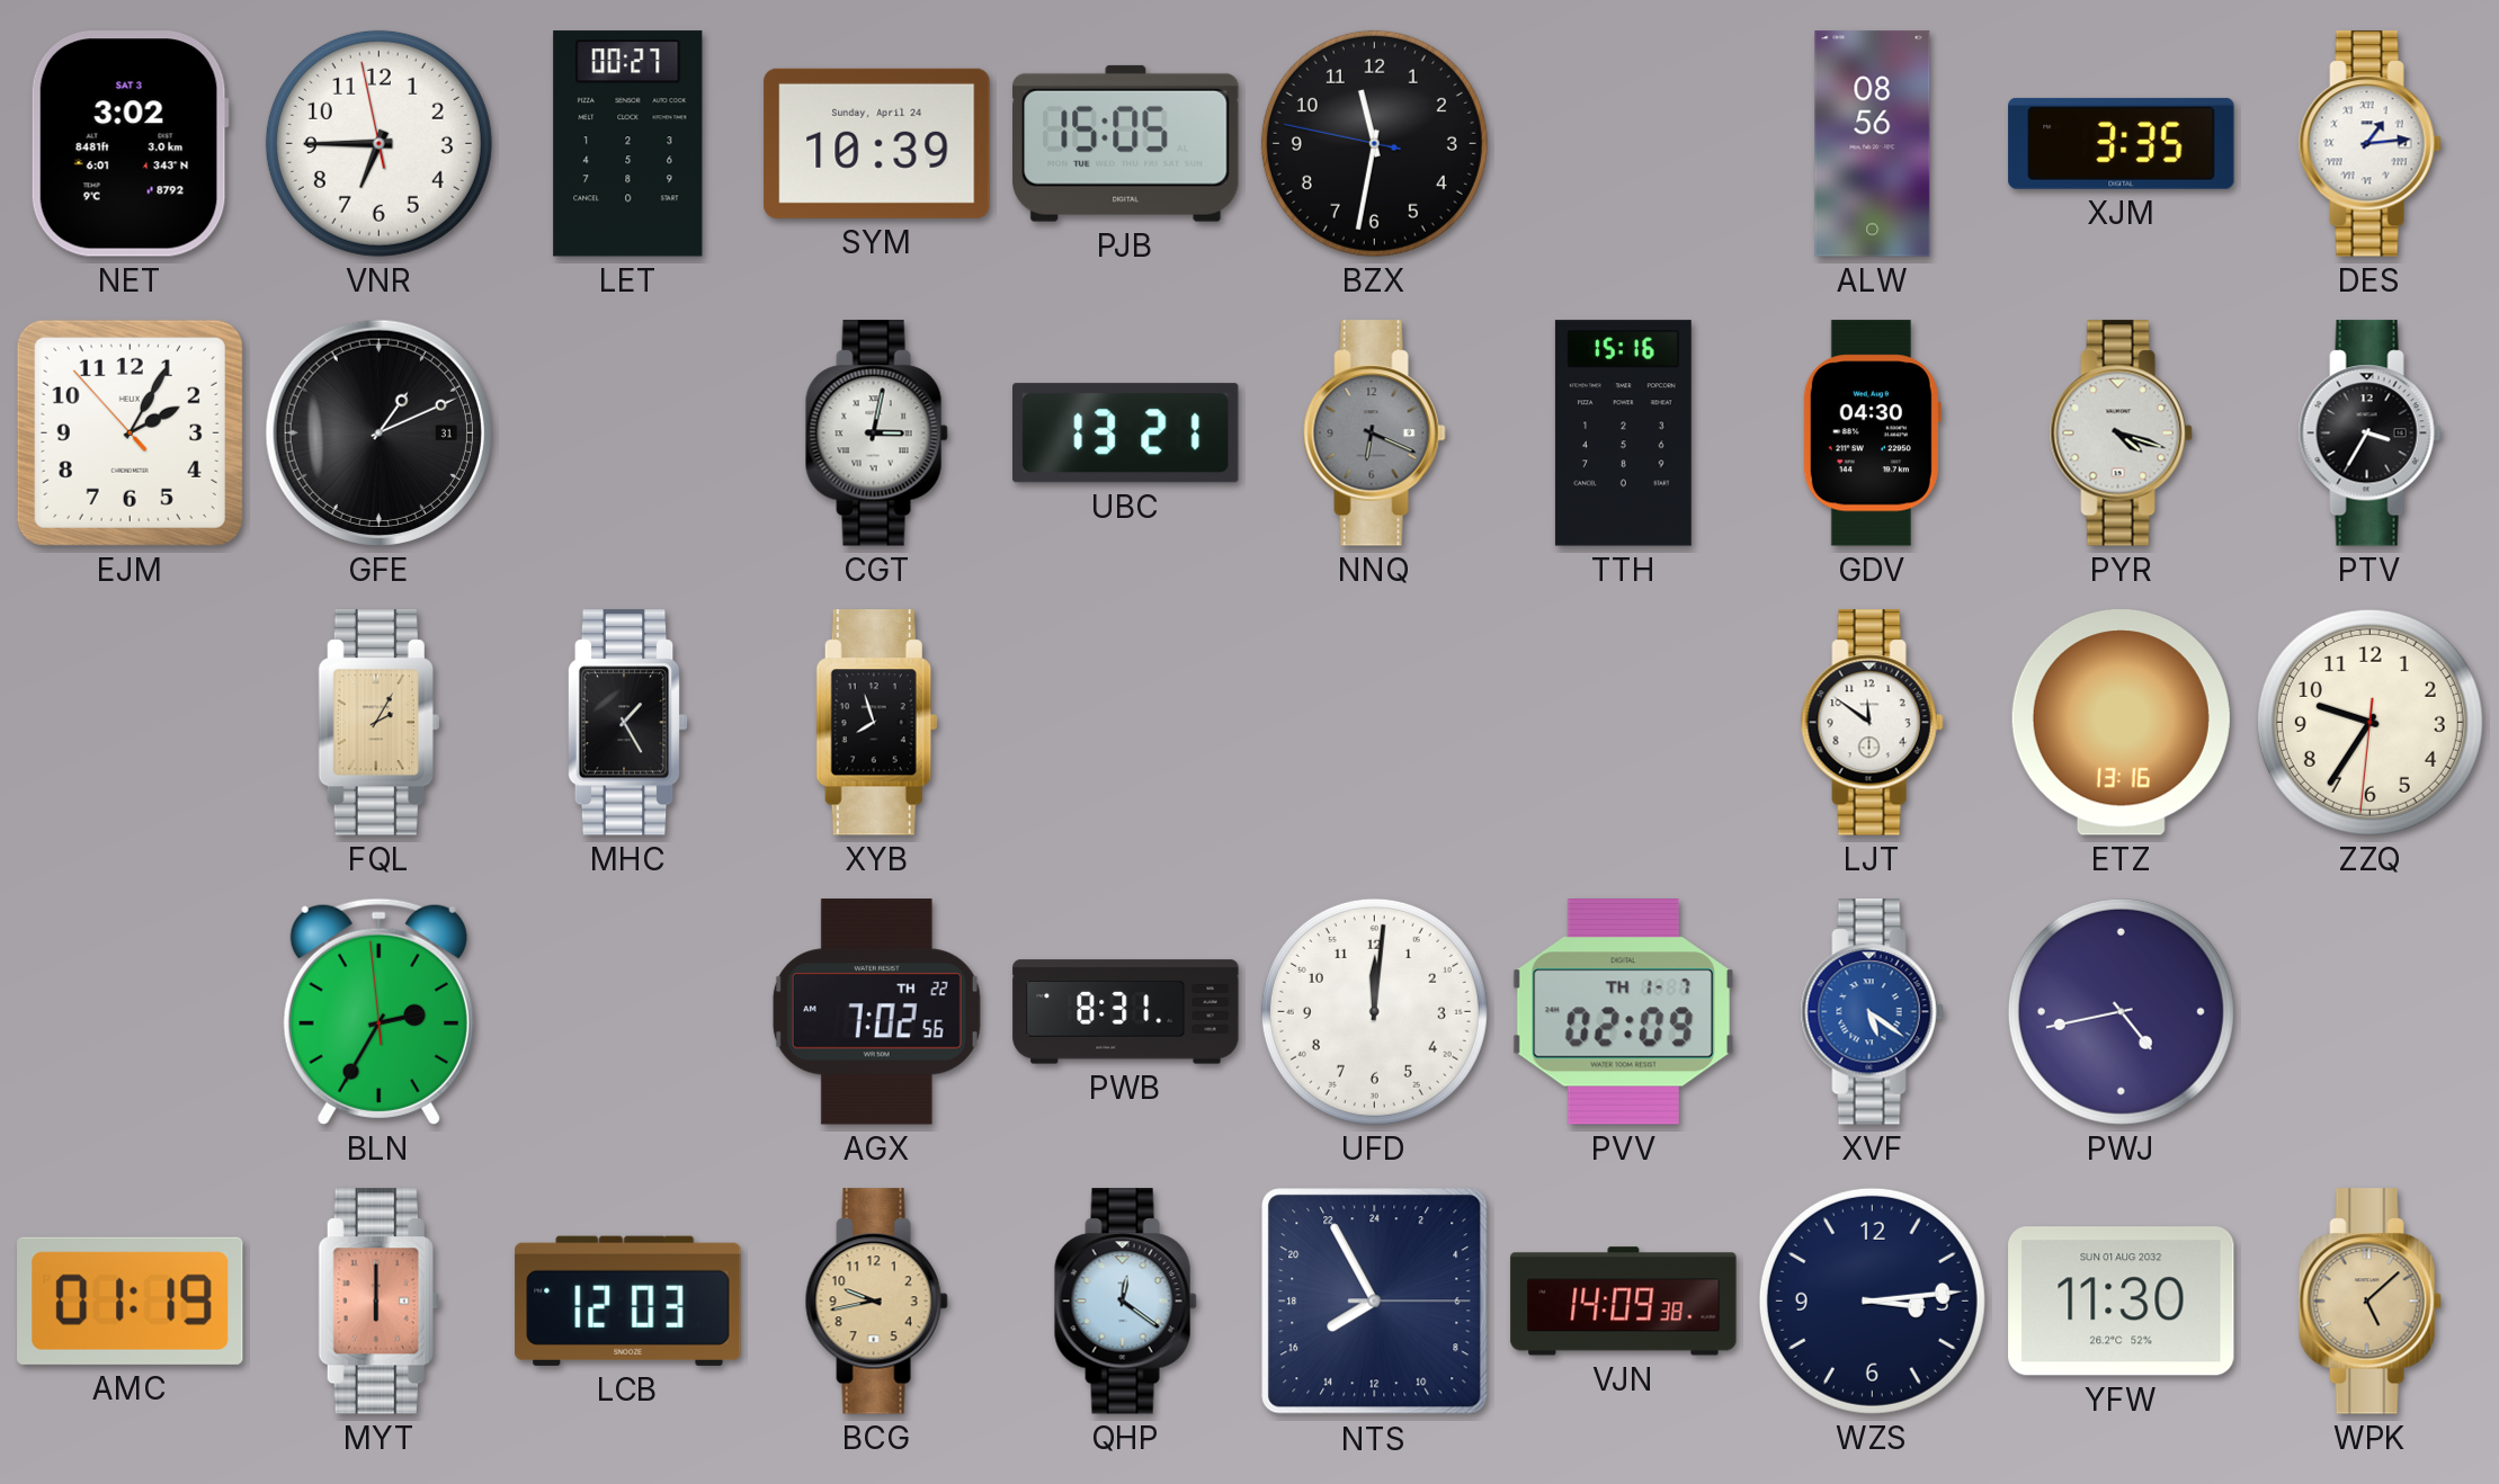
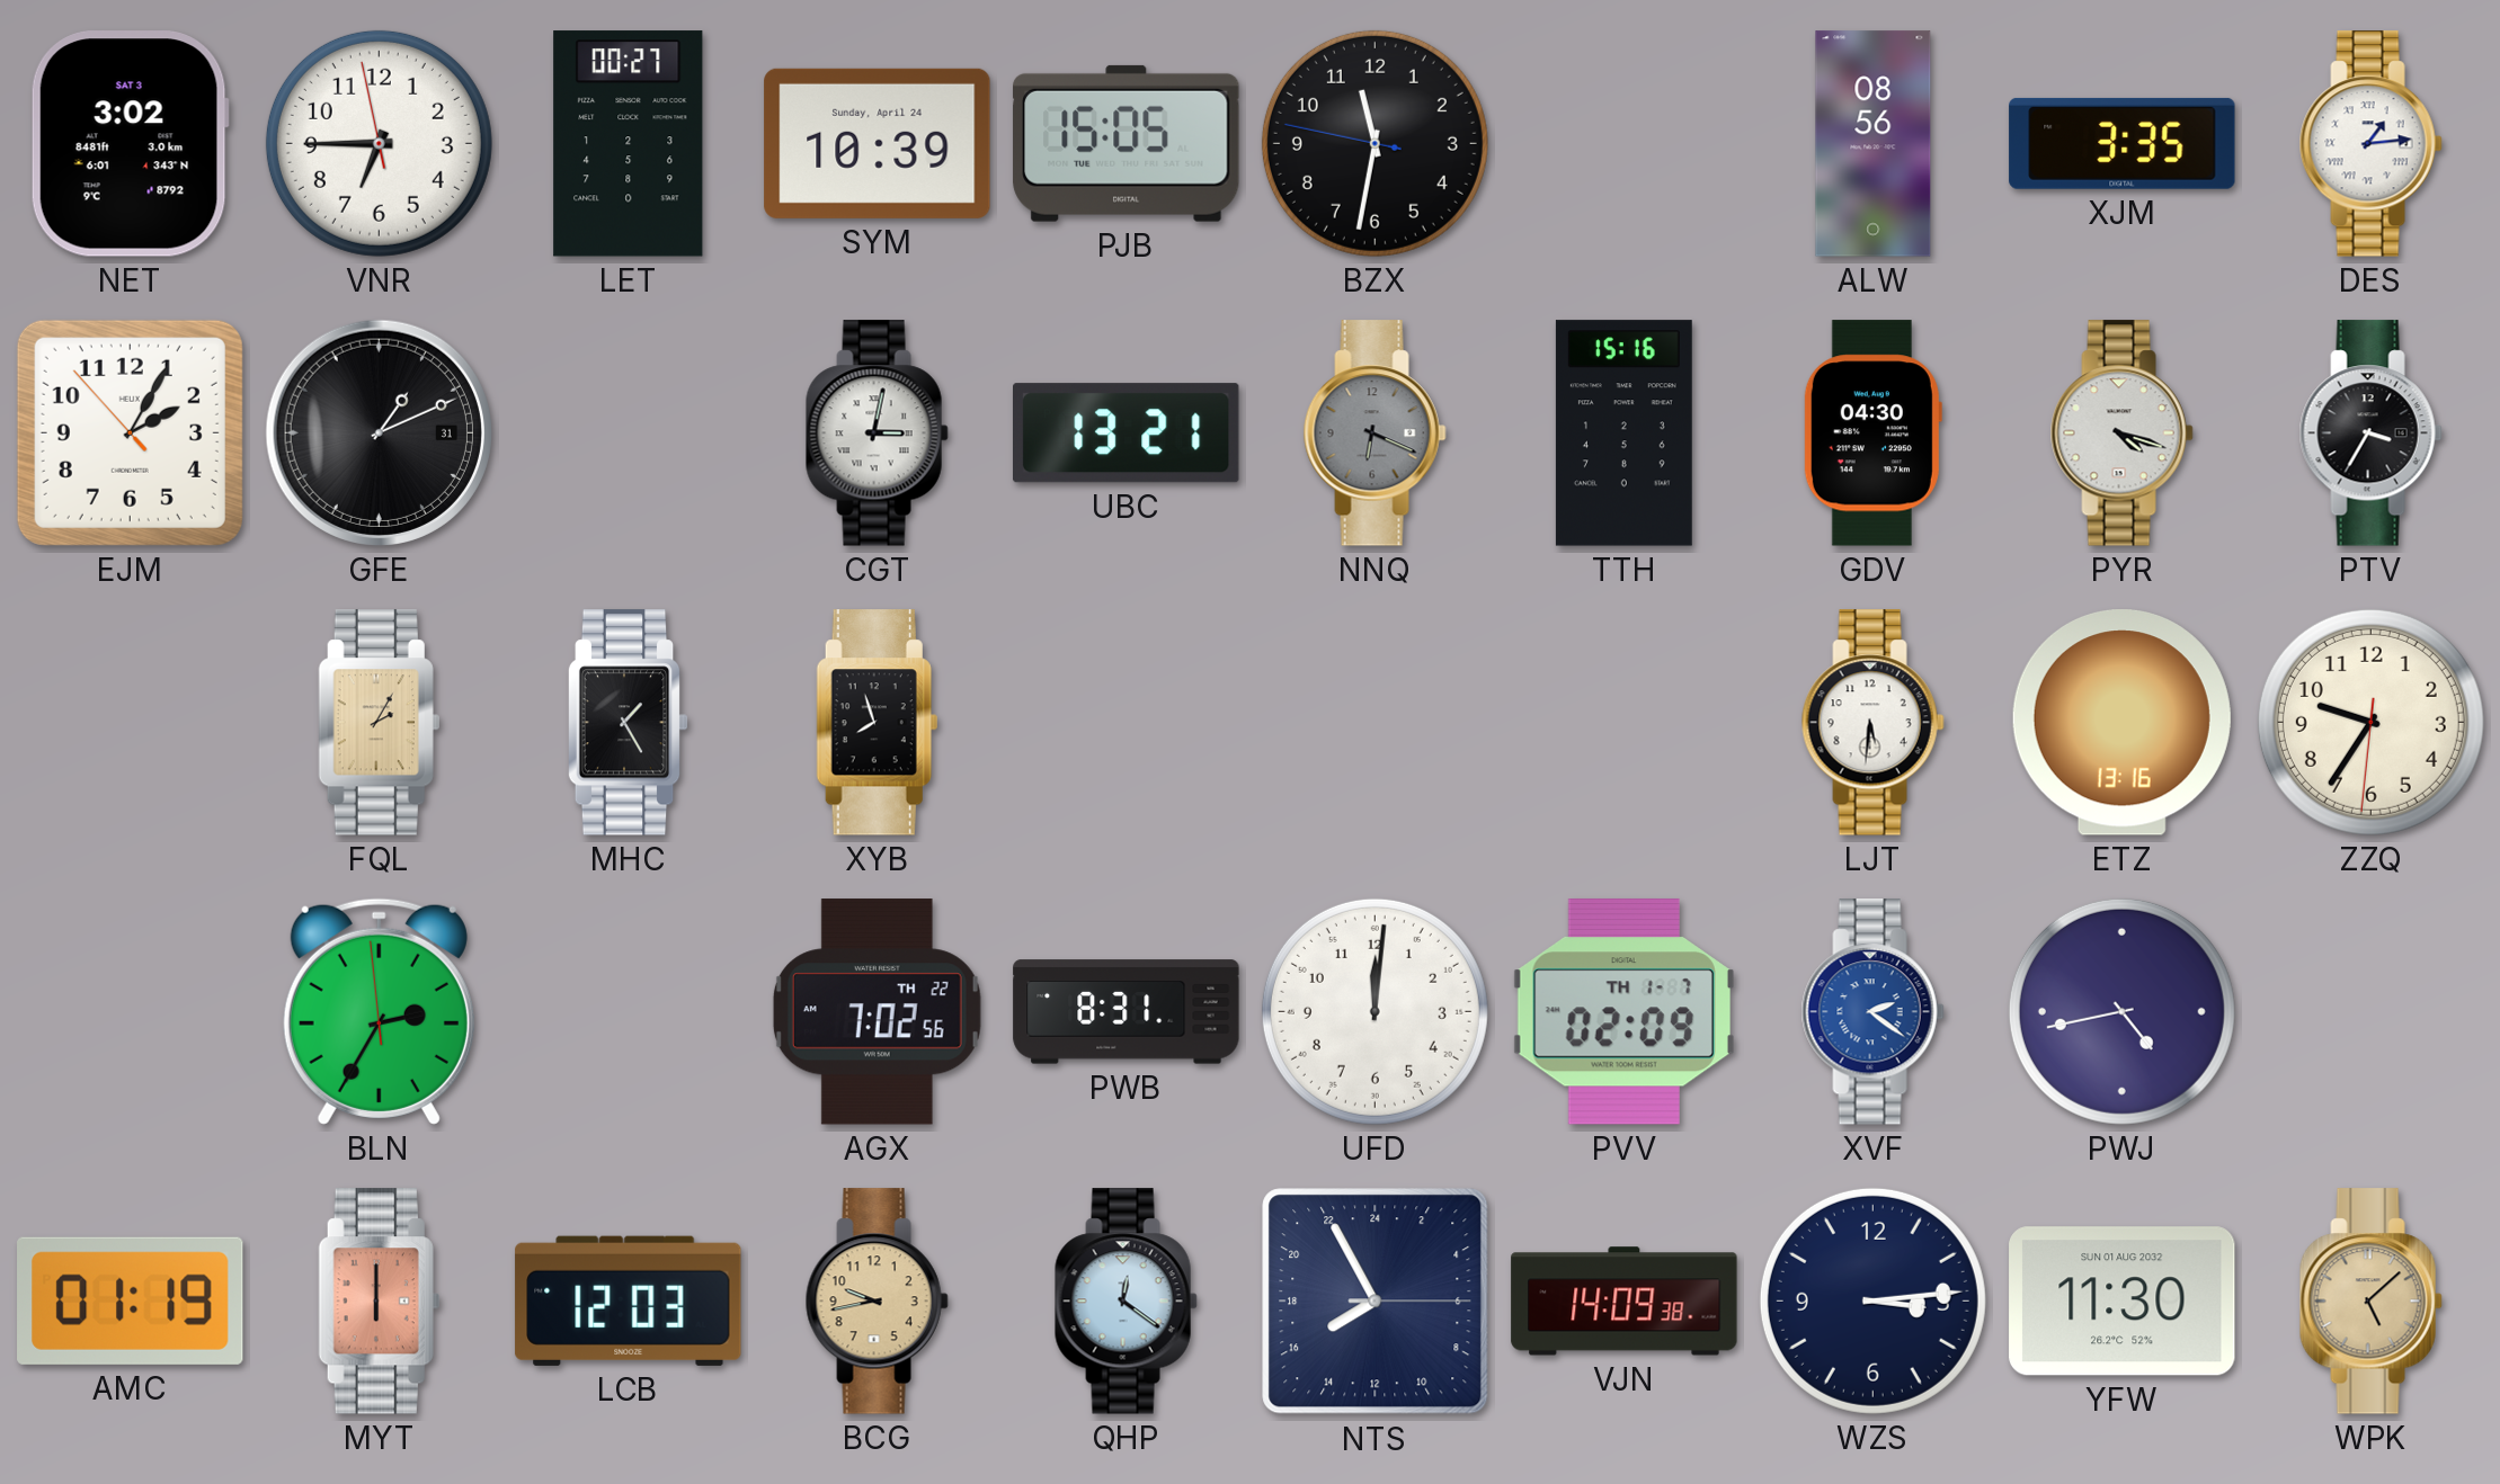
LJT: 11:51 -> 5:31
XVF: 5:21 -> 2:21
